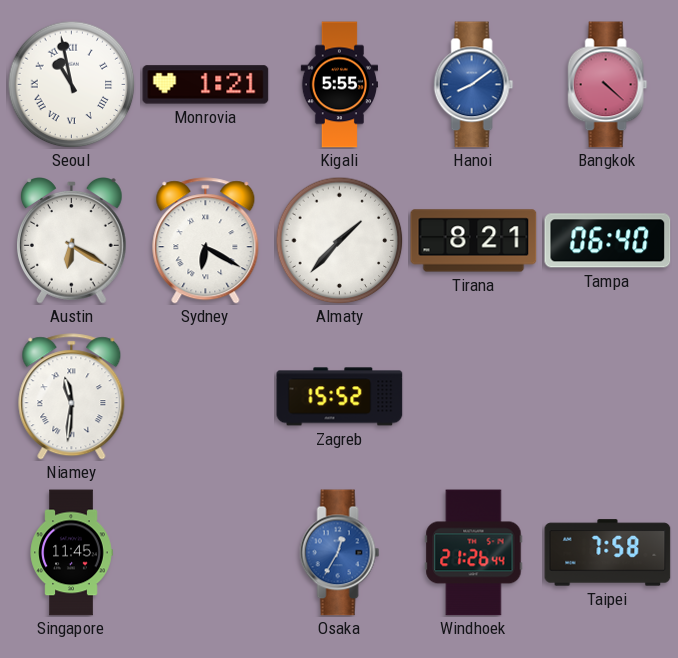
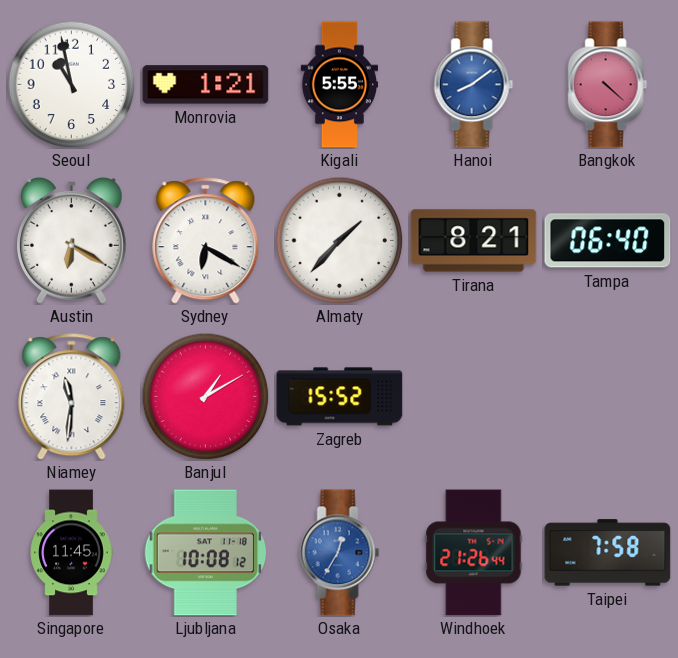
Seoul numerals: Roman -> Arabic
Banjul: none -> 1:10
Ljubljana: none -> 10:08
